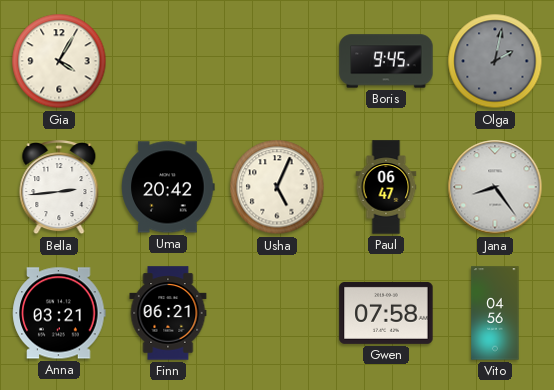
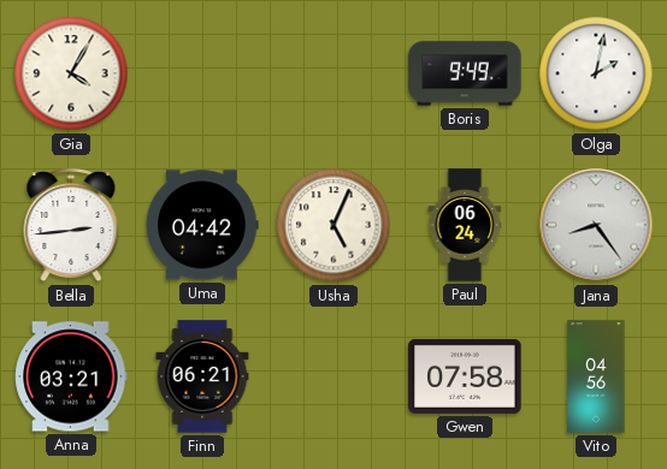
Boris: 9:45 -> 9:49
Olga dial: grey -> white
Uma: 20:42 -> 04:42
Paul: 06:47 -> 06:24
